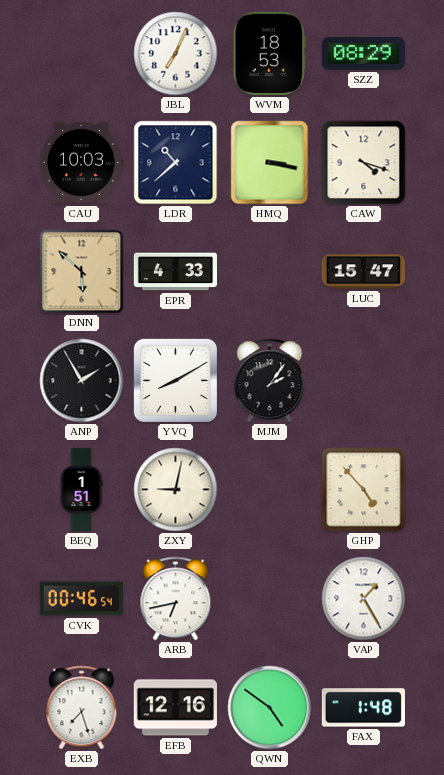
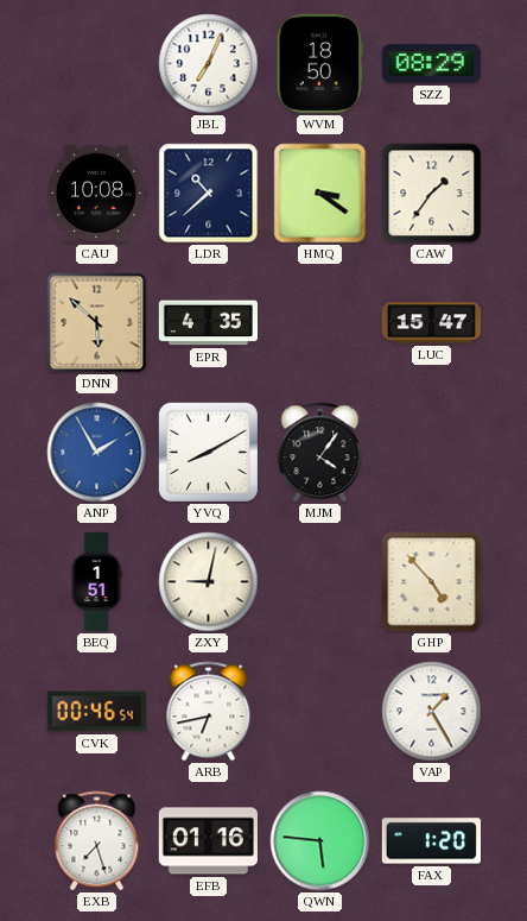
WVM: 18:53 -> 18:50
CAU: 10:03 -> 10:08
HMQ: 3:17 -> 3:21
CAW: 4:18 -> 1:36
EPR: 4:33 -> 4:35
ANP dial: black -> blue
MJM: 2:06 -> 4:06
EFB: 12:16 -> 01:16
QWN: 4:51 -> 5:46
FAX: 1:48 -> 1:20
